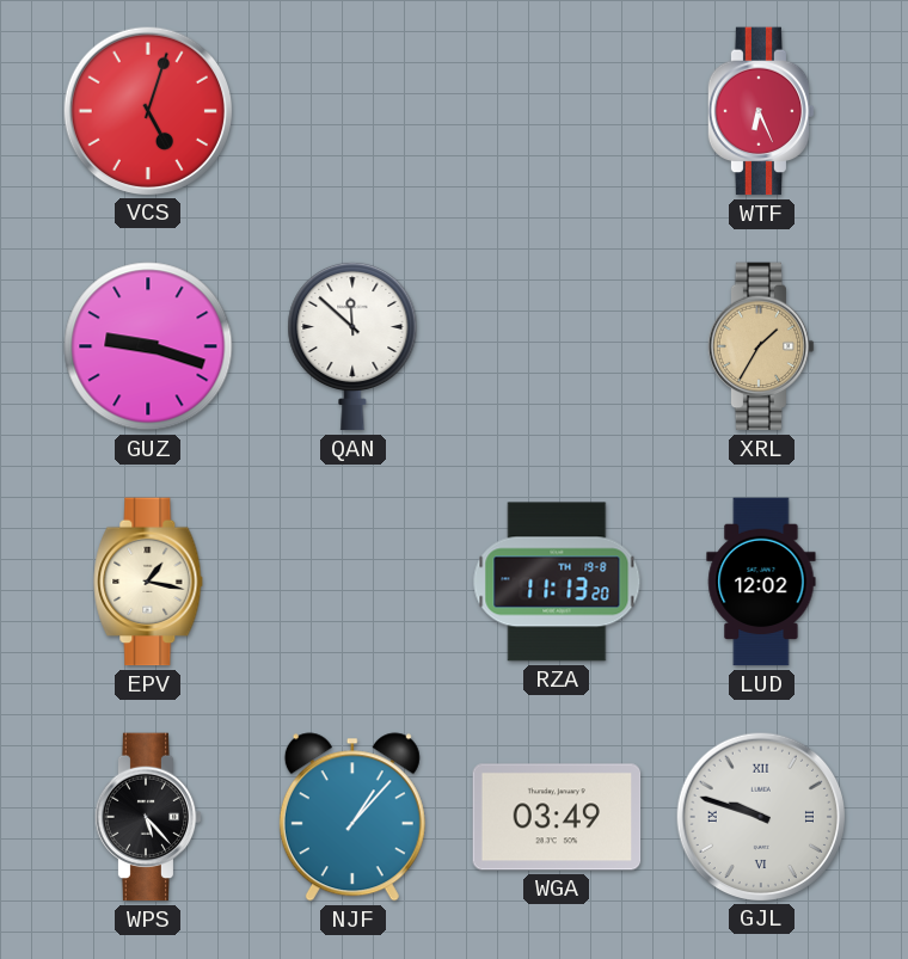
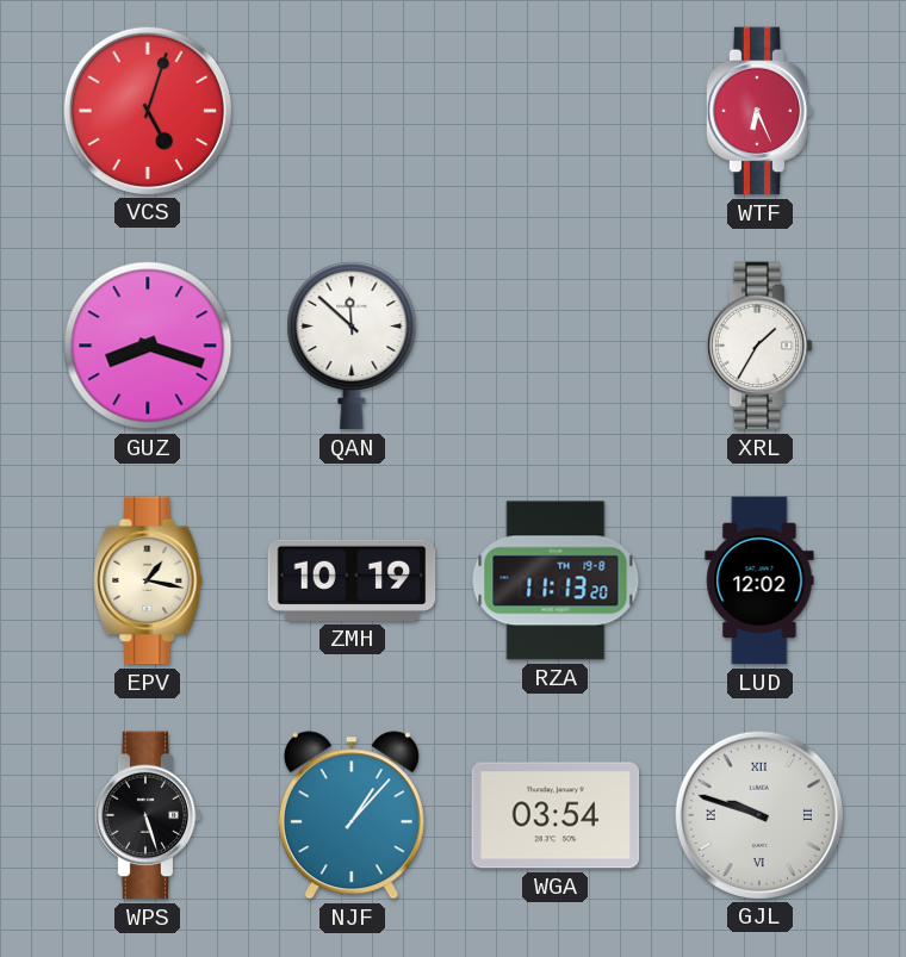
GUZ: 9:18 -> 8:18
XRL dial: champagne -> white
ZMH: none -> 10:19
WPS: 5:23 -> 5:27
WGA: 03:49 -> 03:54
